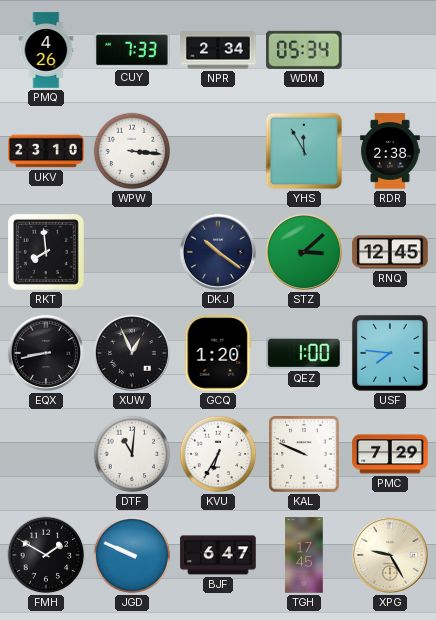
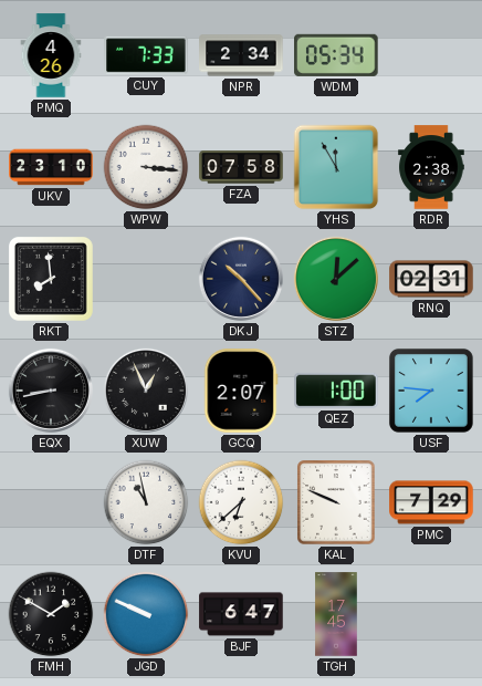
FZA: none -> 07:58
DKJ: 10:21 -> 10:23
STZ: 3:08 -> 12:08
RNQ: 12:45 -> 02:31
GCQ: 1:20 -> 2:07
DTF: 11:01 -> 10:58
KVU: 6:35 -> 6:38
XPG: 9:25 -> none
